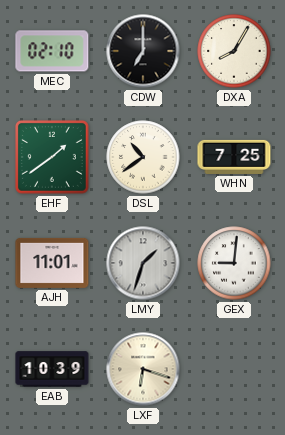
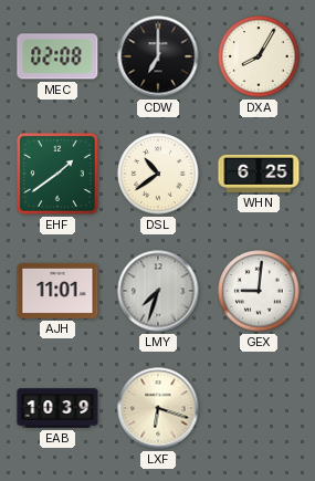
MEC: 02:10 -> 02:08
WHN: 7:25 -> 6:25
LMY: 1:33 -> 7:33
